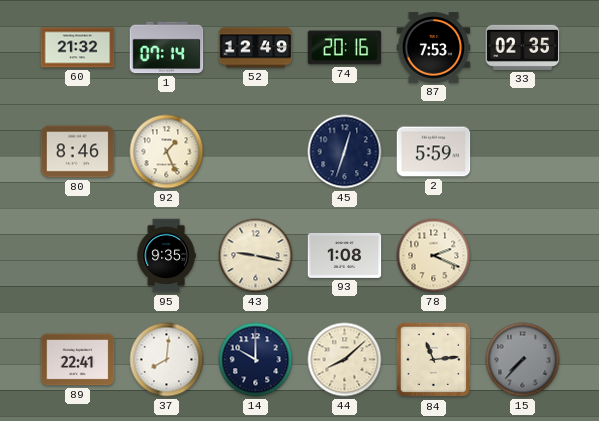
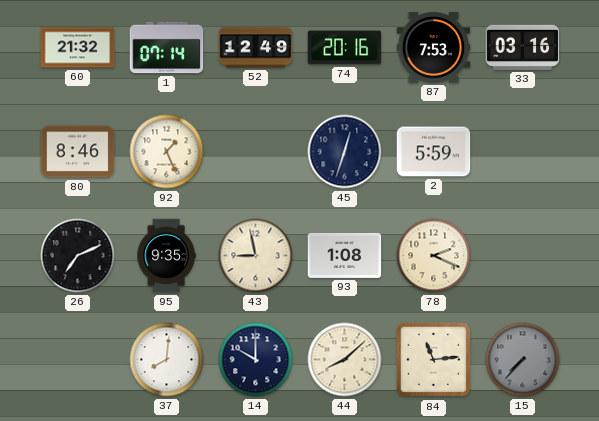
33: 02:35 -> 03:16
26: none -> 7:11
43: 9:17 -> 8:58
89: 22:41 -> none
